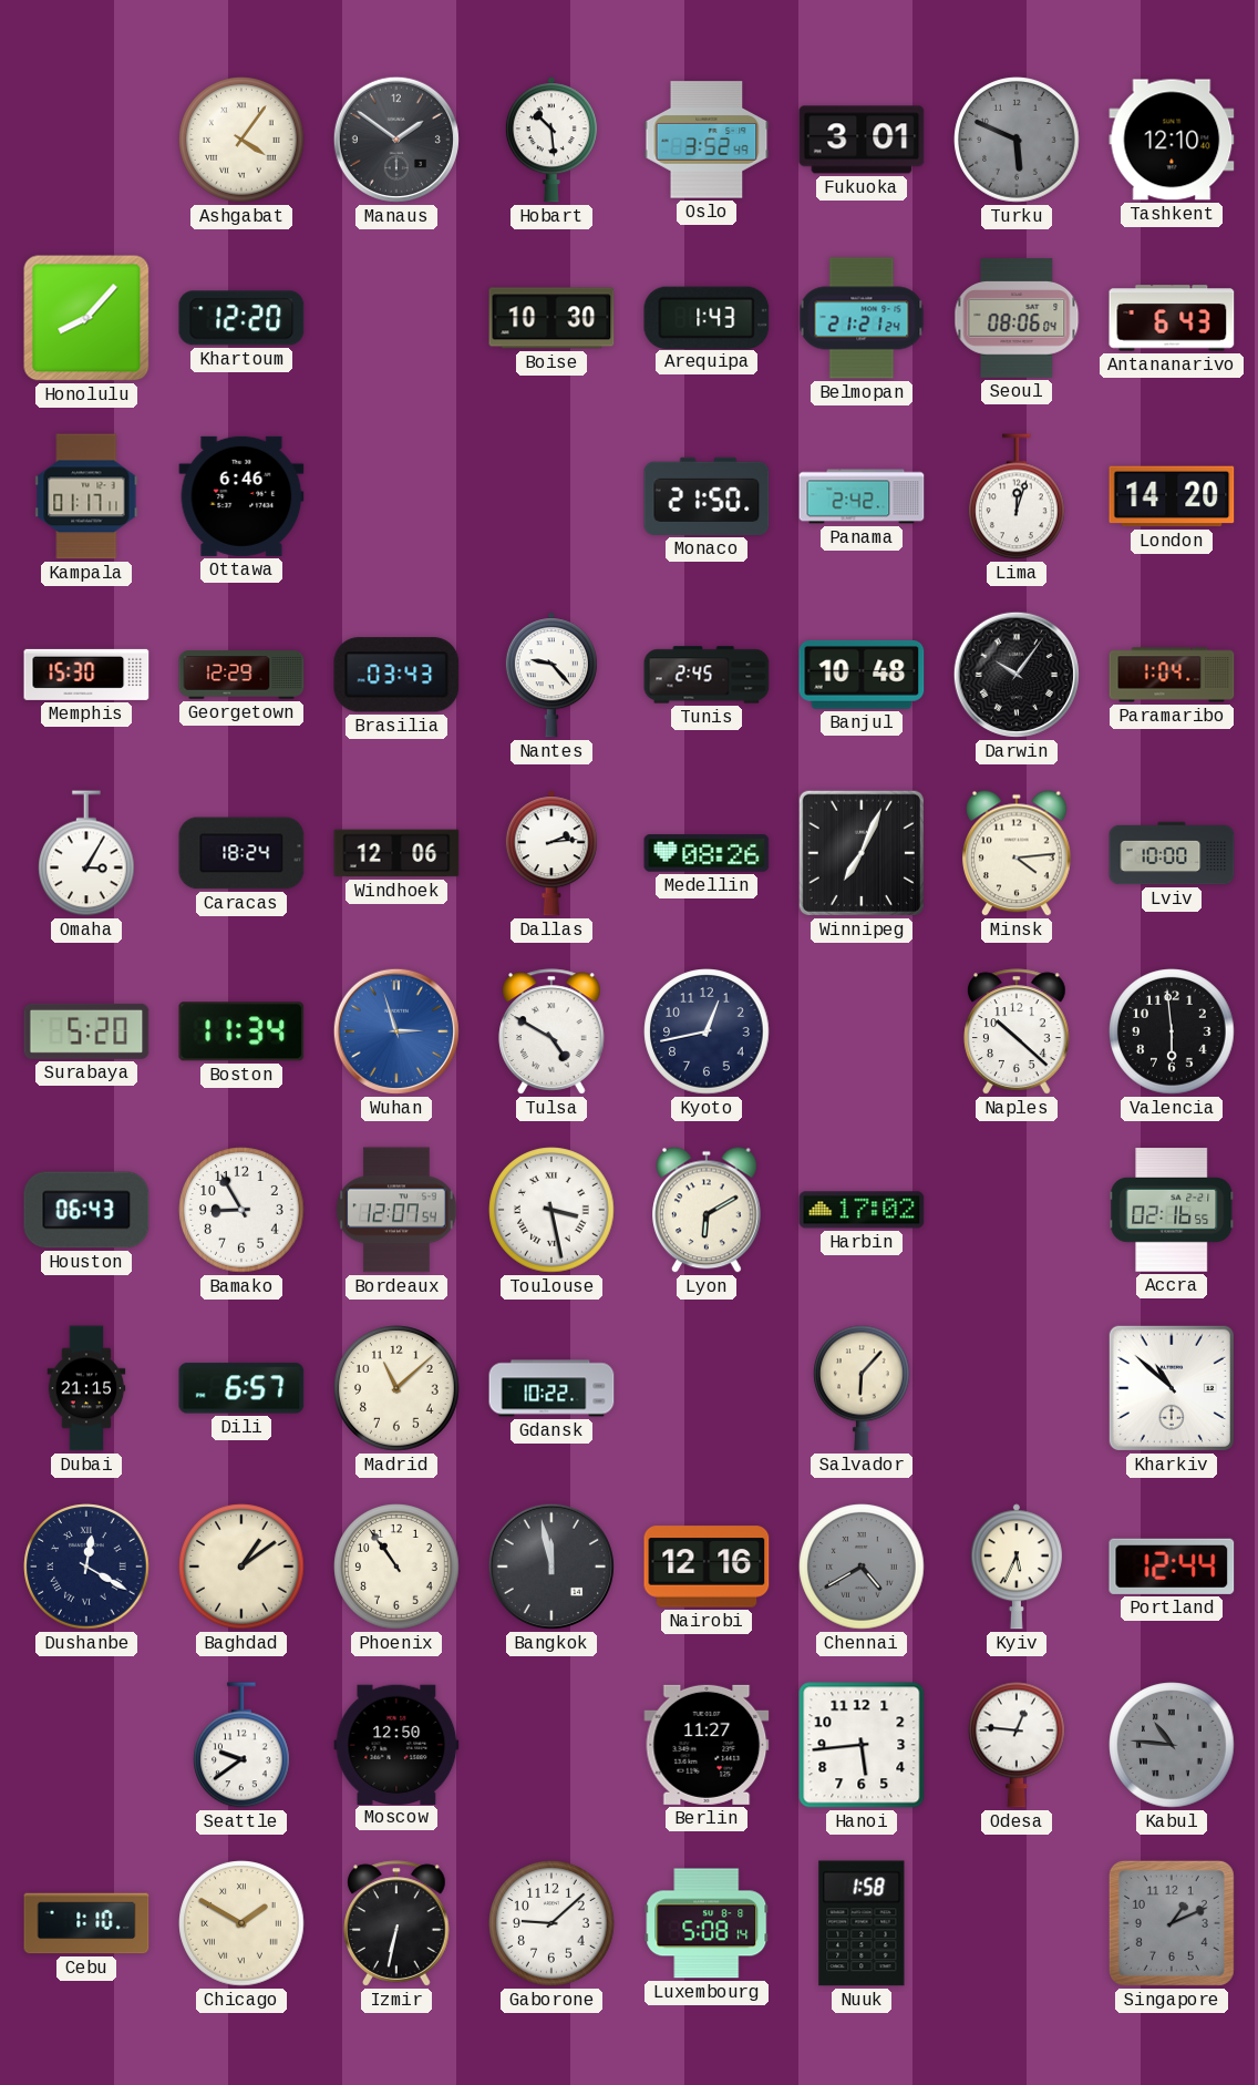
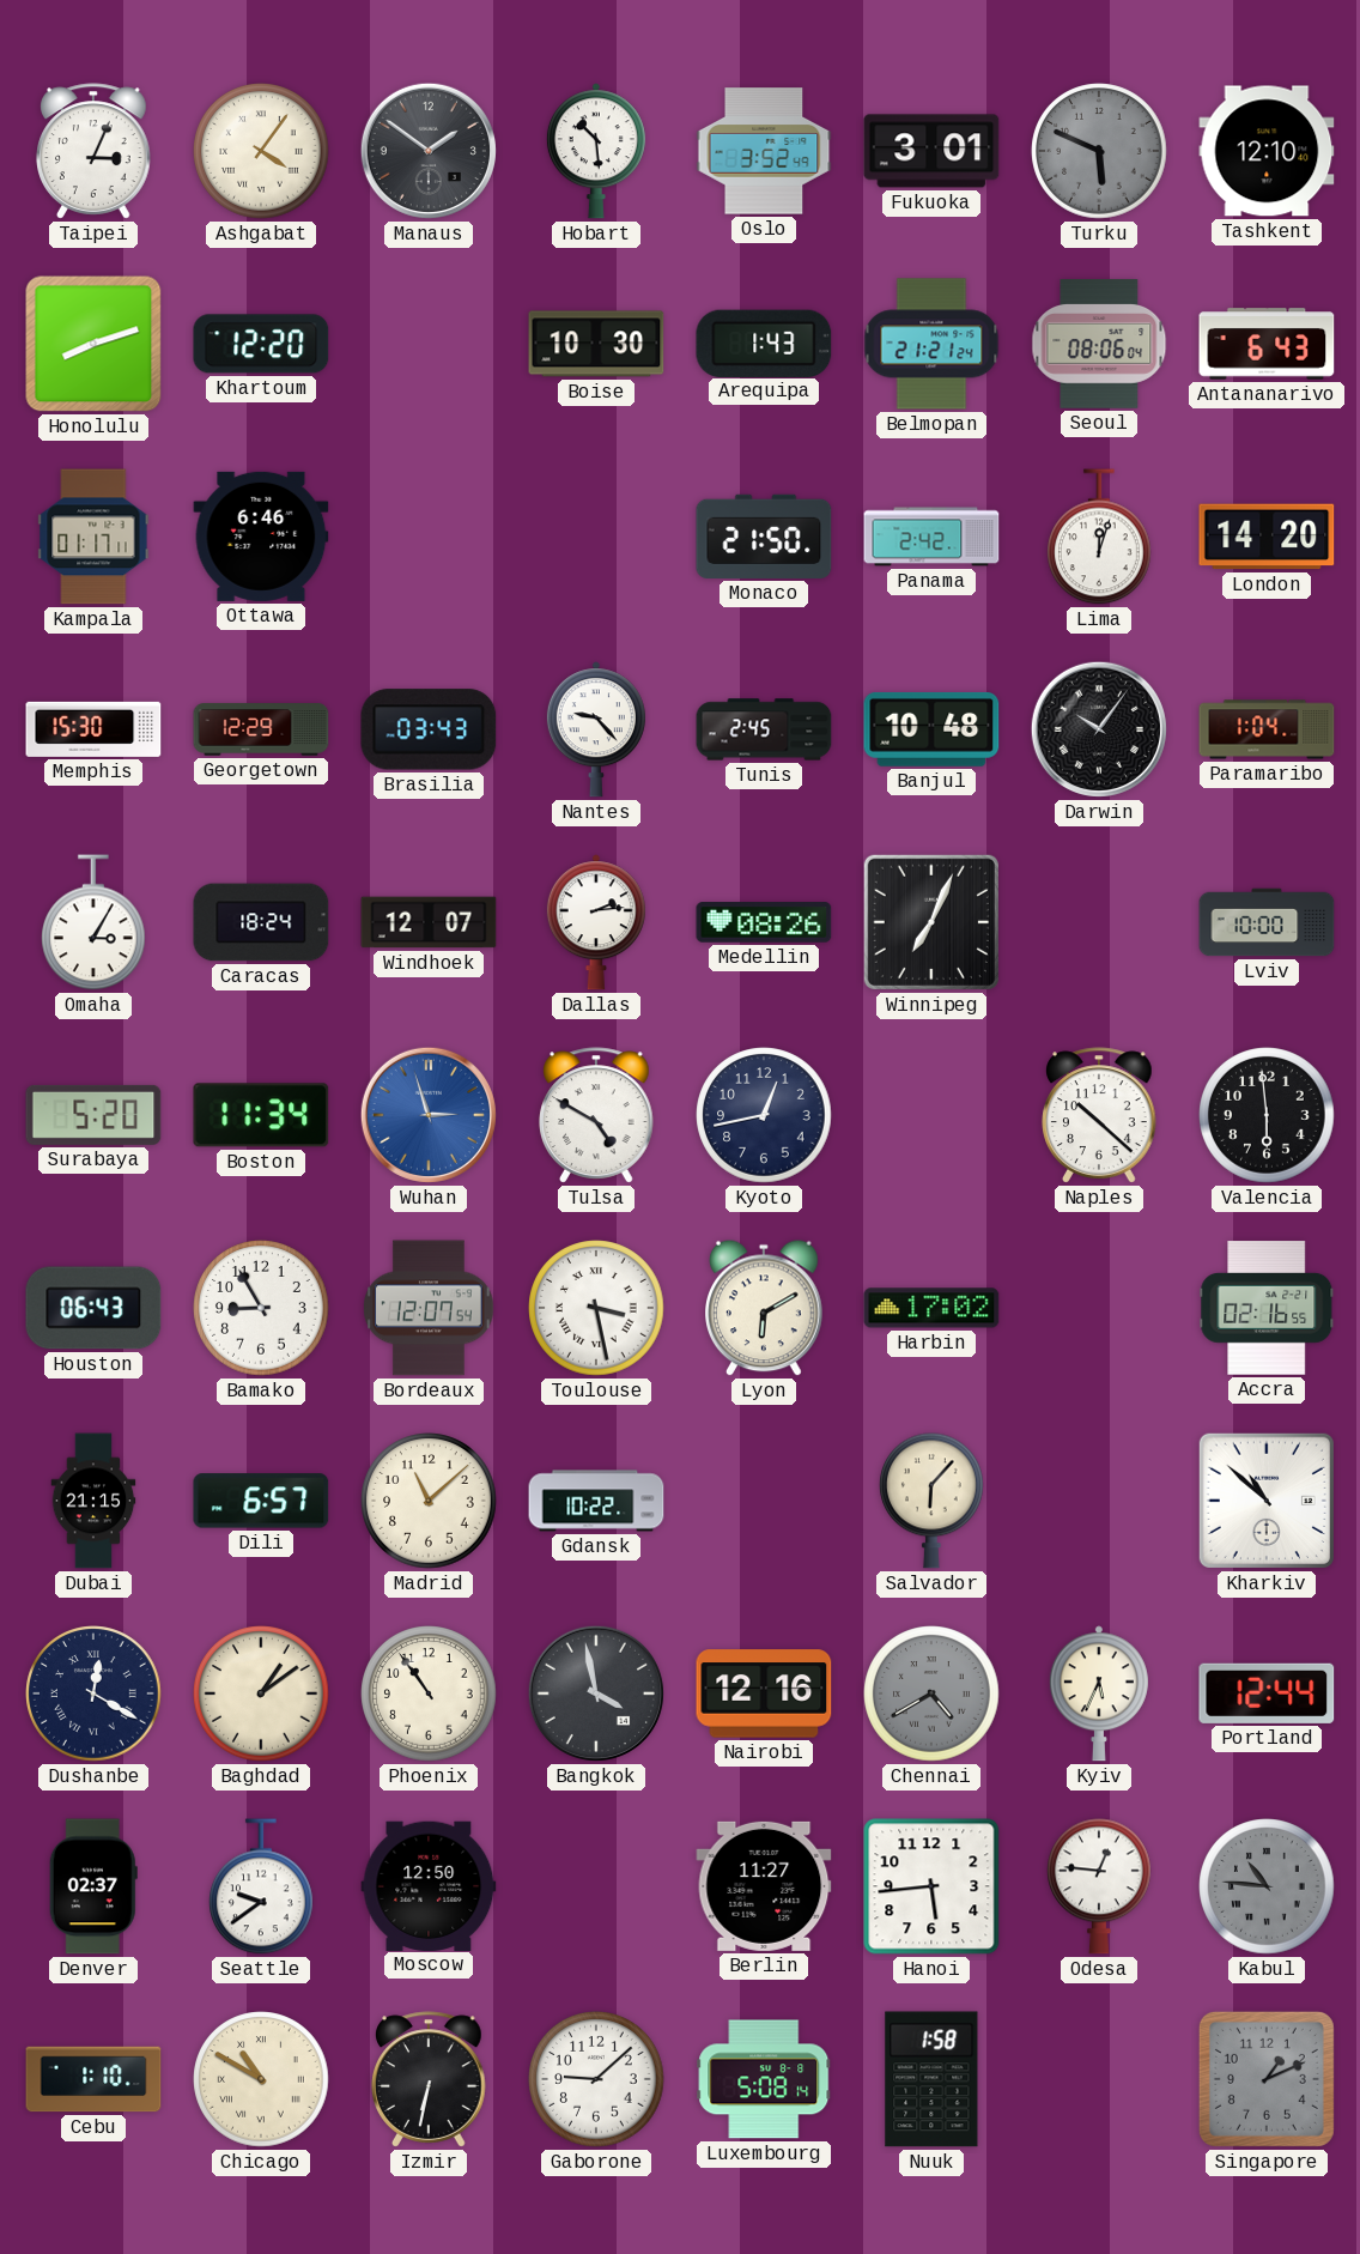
Taipei: none -> 3:04
Honolulu: 8:07 -> 8:12
Windhoek: 12:06 -> 12:07
Minsk: 4:14 -> none
Bangkok: 11:58 -> 3:58
Denver: none -> 02:37
Chicago: 1:50 -> 10:50
